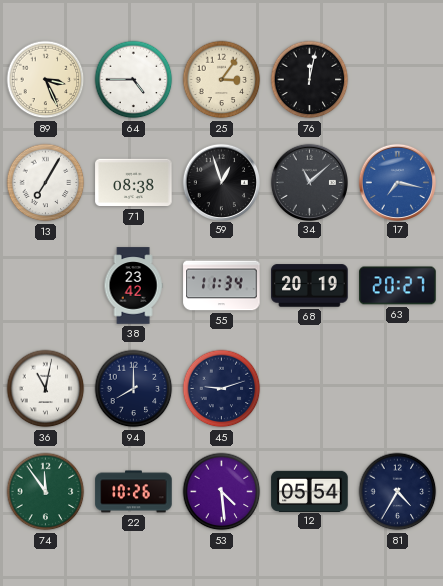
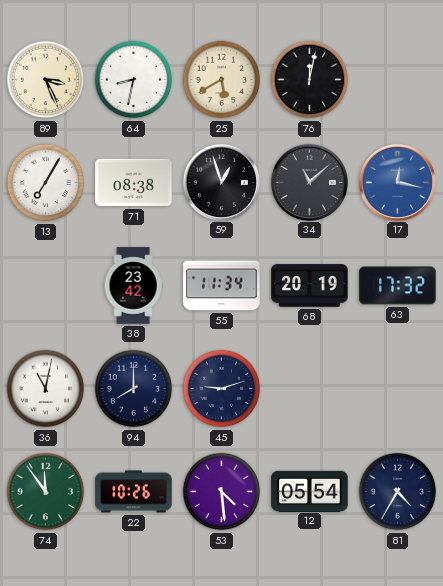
64: 4:45 -> 8:32
25: 3:06 -> 5:40
17: 7:17 -> 12:17
63: 20:27 -> 17:32
